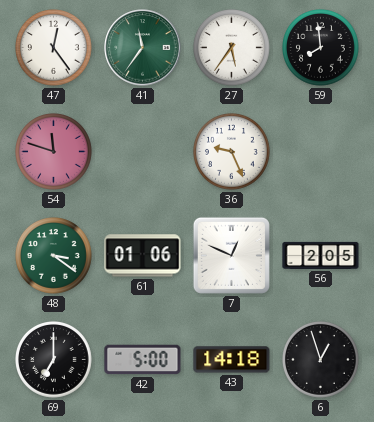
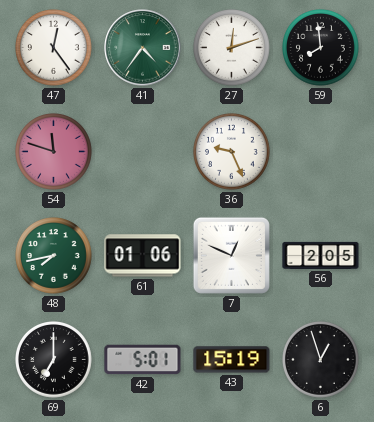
41: 11:36 -> 4:36
27: 5:36 -> 12:12
48: 3:21 -> 7:43
42: 5:00 -> 5:01
43: 14:18 -> 15:19
